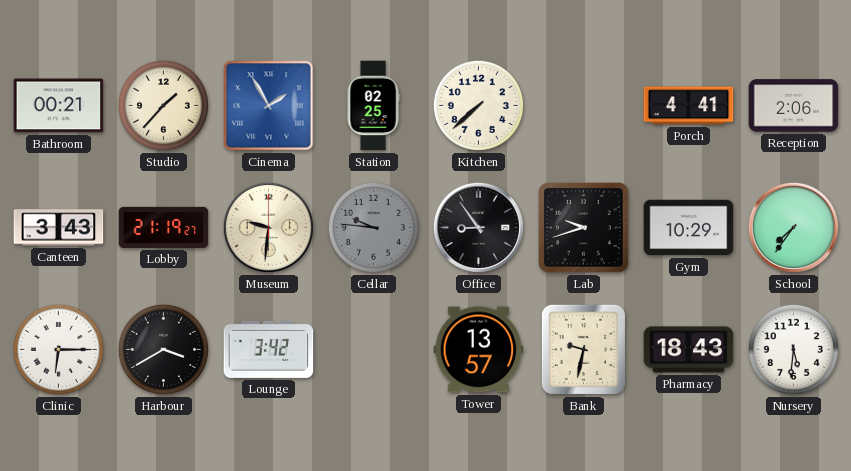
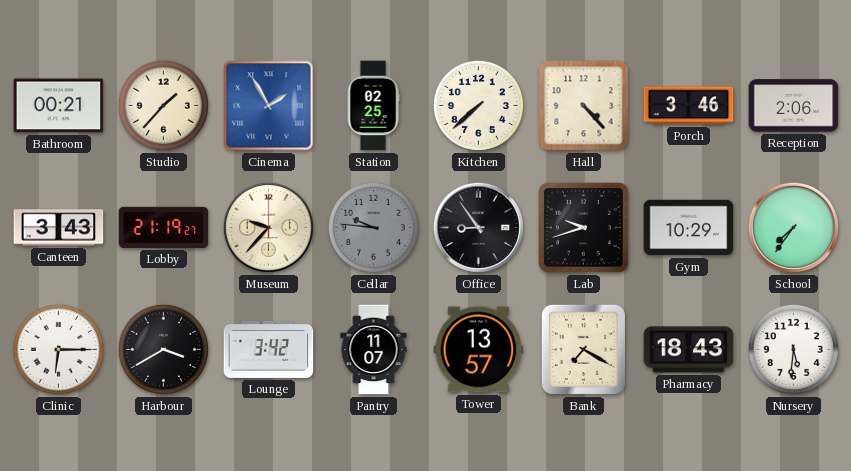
Hall: none -> 4:23
Porch: 4:41 -> 3:46
Museum: 9:31 -> 9:37
Pantry: none -> 11:07
Bank: 9:32 -> 7:20
